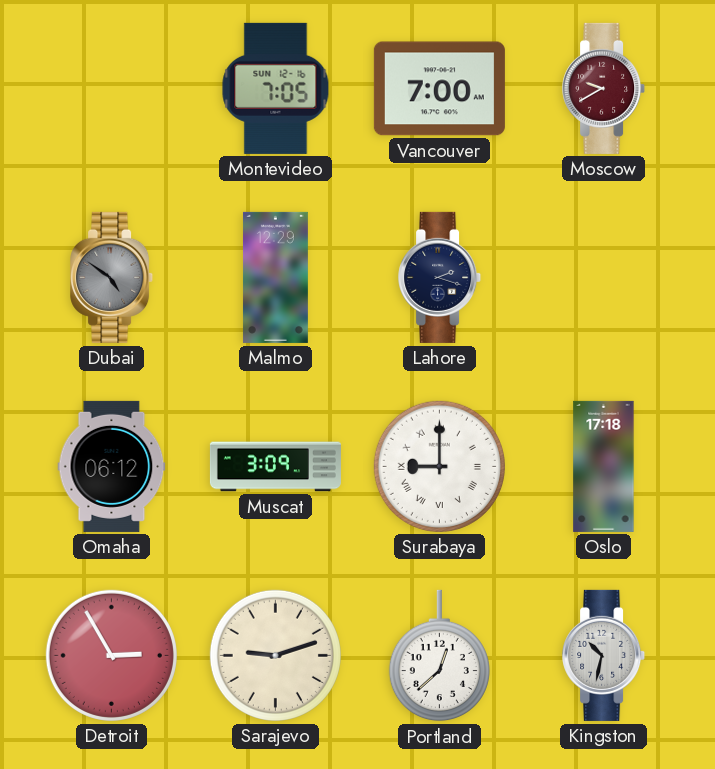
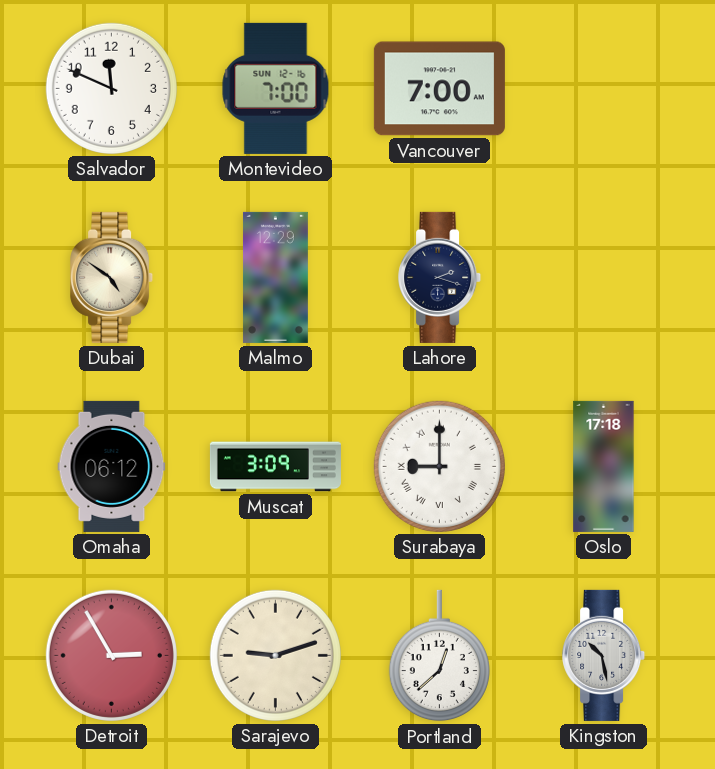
Salvador: none -> 11:49
Montevideo: 7:05 -> 7:00
Moscow: 9:40 -> none
Dubai dial: grey -> cream
Kingston: 10:32 -> 10:28
